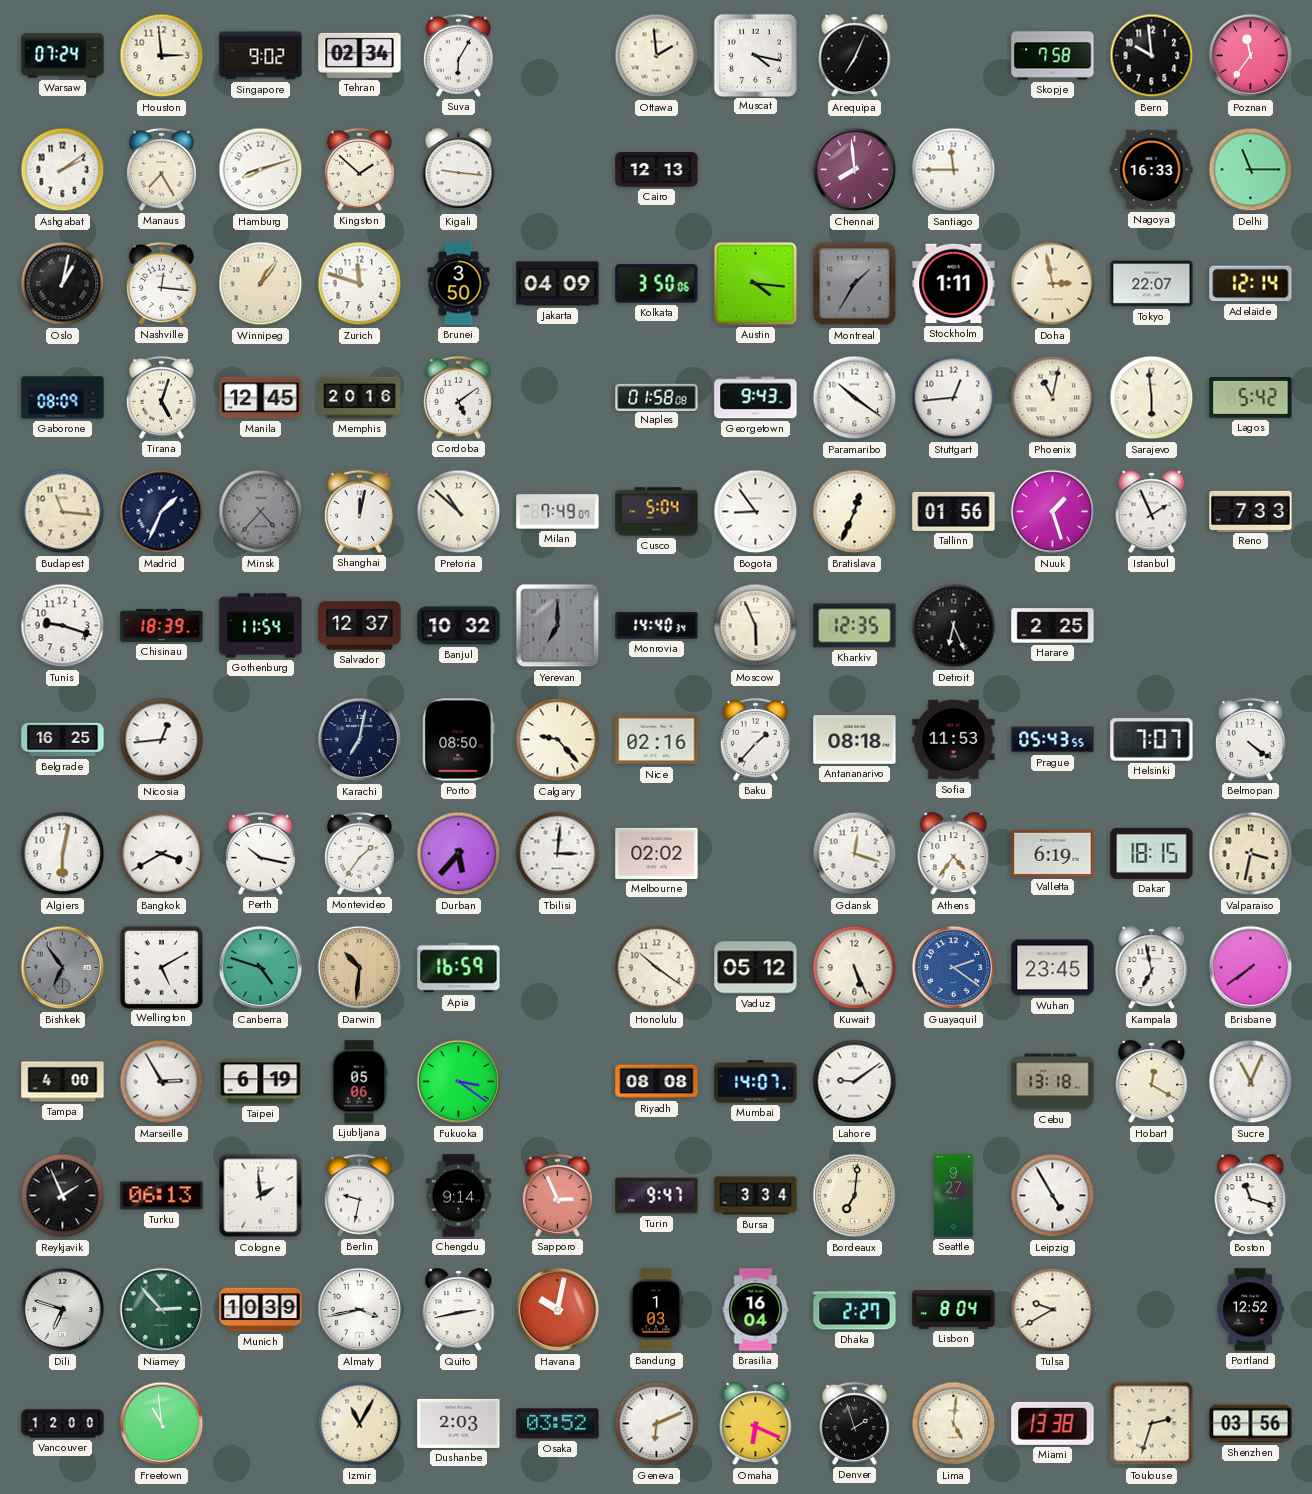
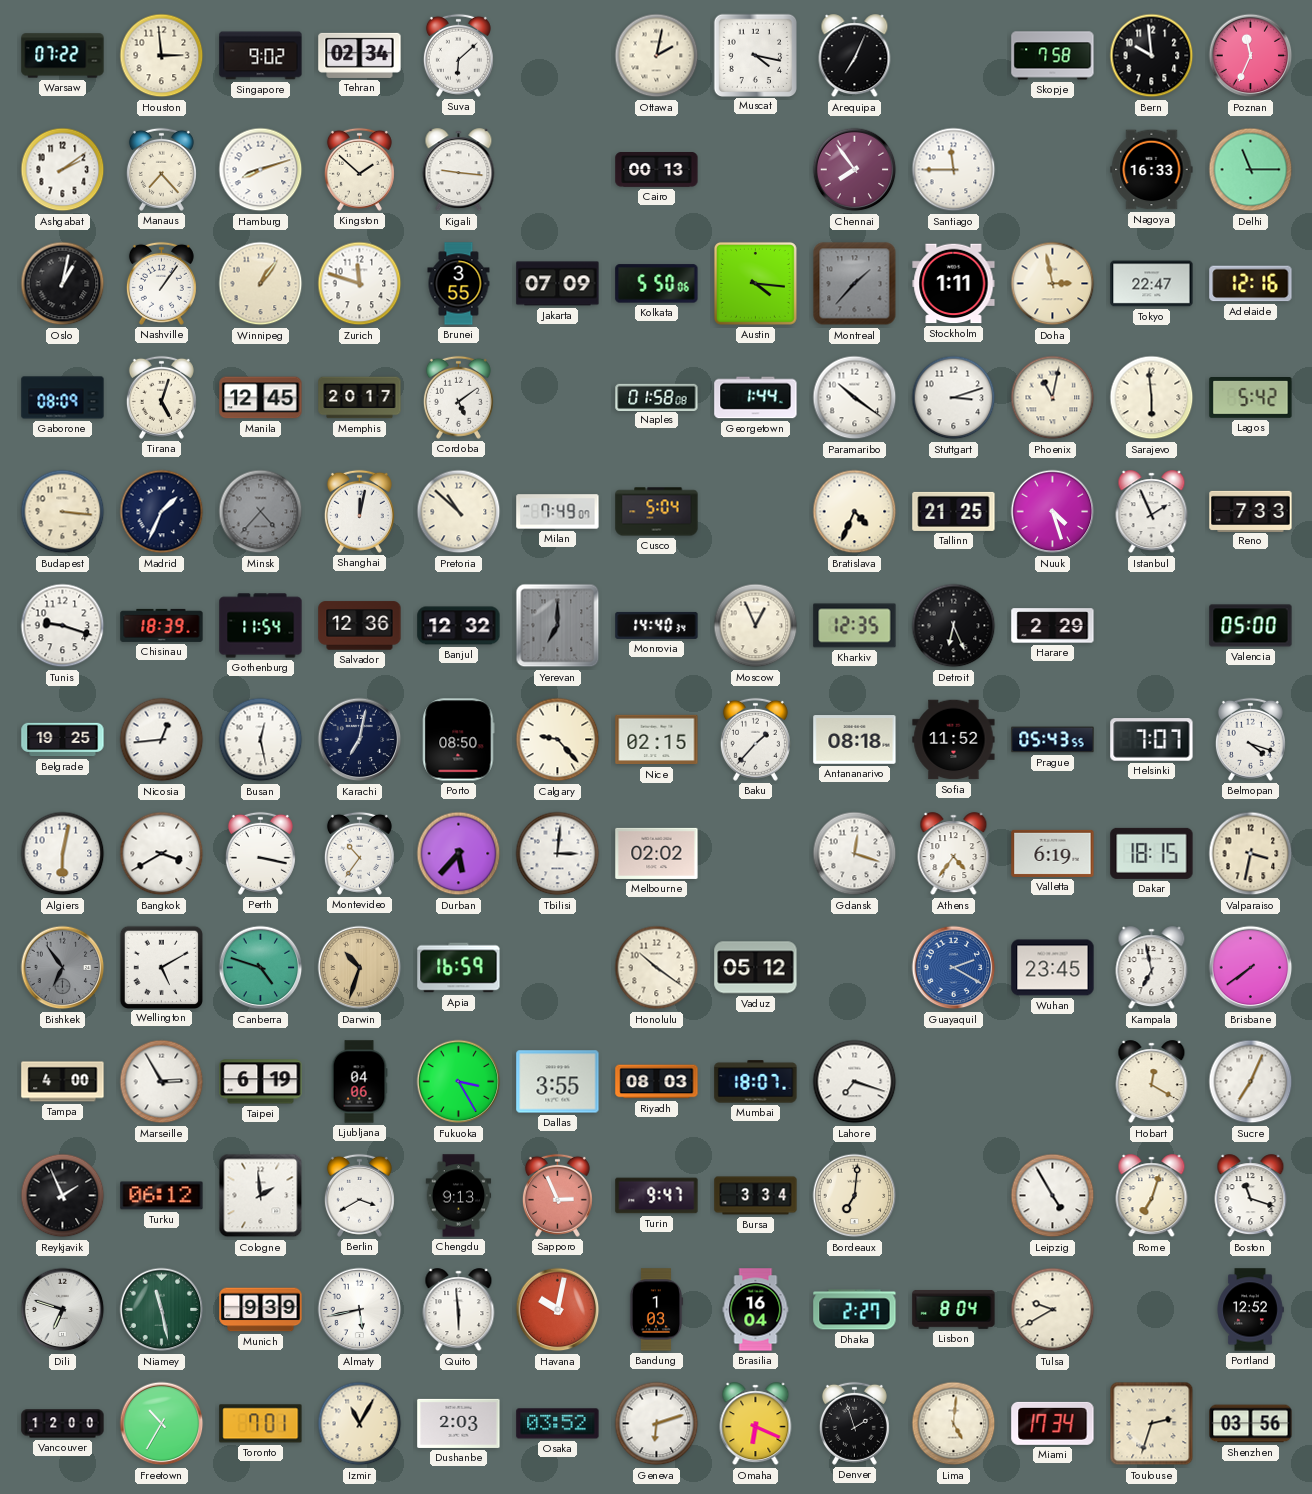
Warsaw: 07:24 -> 07:22
Suva: 6:05 -> 6:08
Ottawa: 1:59 -> 2:02
Poznan: 11:36 -> 11:34
Manaus: 7:25 -> 7:23
Cairo: 12:13 -> 00:13
Chennai: 7:59 -> 7:54
Nashville: 12:16 -> 1:06
Brunei: 3:50 -> 3:55
Jakarta: 04:09 -> 07:09
Kolkata: 3:50 -> 5:50
Montreal: 1:35 -> 1:37
Tokyo: 22:07 -> 22:47
Adelaide: 12:14 -> 12:16
Memphis: 20:16 -> 20:17
Georgetown: 9:43 -> 1:44
Stuttgart: 12:44 -> 3:12
Budapest: 11:16 -> 3:16
Bogota: 8:54 -> none
Bratislava: 12:34 -> 4:34
Tallinn: 01:56 -> 21:25
Nuuk: 1:27 -> 4:27
Salvador: 12:37 -> 12:36
Banjul: 10:32 -> 12:32
Moscow: 5:56 -> 12:56
Harare: 2:25 -> 2:29
Valencia: none -> 05:00
Belgrade: 16:25 -> 19:25
Busan: none -> 12:28
Nice: 02:16 -> 02:15
Sofia: 11:53 -> 11:52
Belmopan: 4:21 -> 4:18
Perth: 10:17 -> 3:17
Montevideo: 1:36 -> 10:36
Darwin: 10:31 -> 10:33
Kuwait: 5:26 -> none
Guayaquil: 2:21 -> 2:20
Ljubljana: 05:06 -> 04:06
Fukuoka: 3:21 -> 3:25
Dallas: none -> 3:55
Riyadh: 08:08 -> 08:03
Mumbai: 14:07 -> 18:07
Lahore: 9:09 -> 7:18
Cebu: 13:18 -> none
Sucre: 11:04 -> 7:04
Turku: 06:13 -> 06:12
Berlin: 9:32 -> 3:40
Chengdu: 9:14 -> 9:13
Seattle: 9:27 -> none
Rome: none -> 7:03
Niamey: 2:53 -> 11:28
Munich: 10:39 -> 9:39
Almaty: 3:43 -> 5:43
Quito: 2:43 -> 5:59
Freetown: 10:59 -> 10:35
Toronto: none -> 7:01
Geneva: 6:11 -> 6:12
Miami: 13:38 -> 17:34
